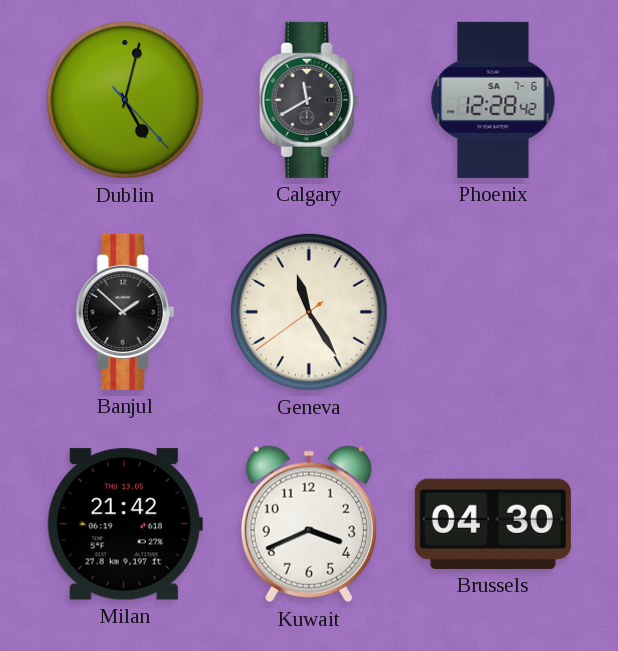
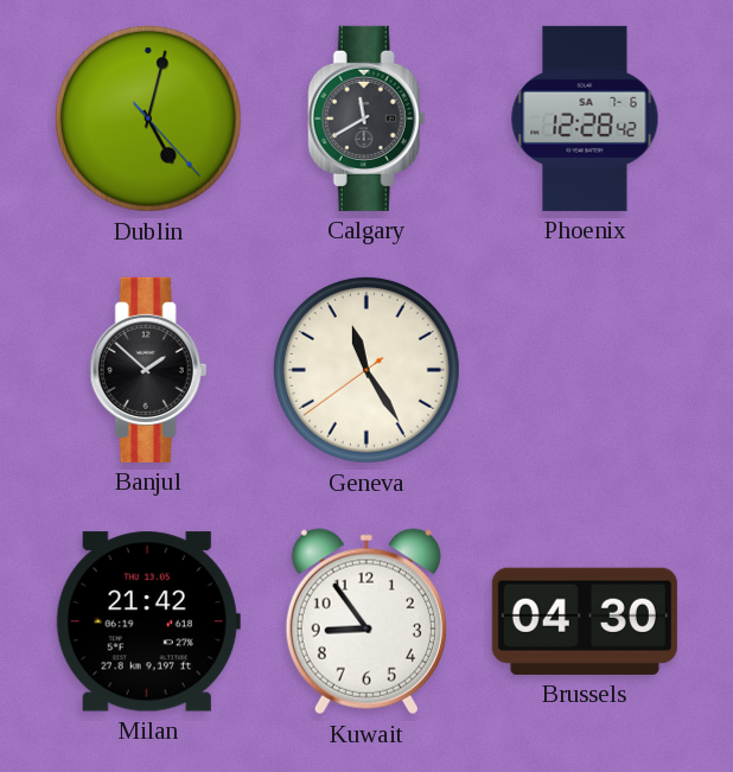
Kuwait: 3:41 -> 8:54
